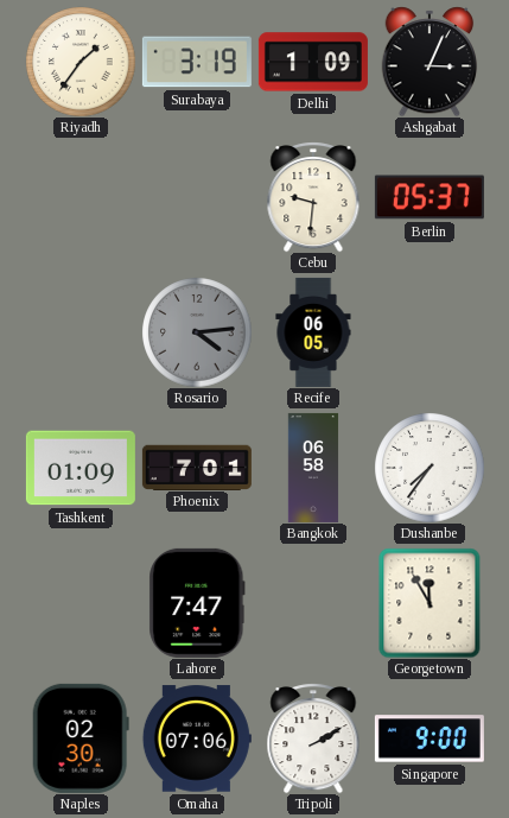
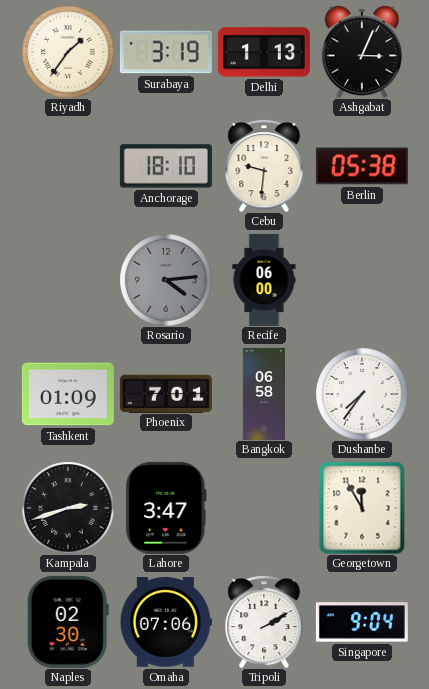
Delhi: 1:09 -> 1:13
Anchorage: none -> 18:10
Berlin: 05:37 -> 05:38
Recife: 06:05 -> 06:00
Kampala: none -> 2:42
Lahore: 7:47 -> 3:47
Singapore: 9:00 -> 9:04
